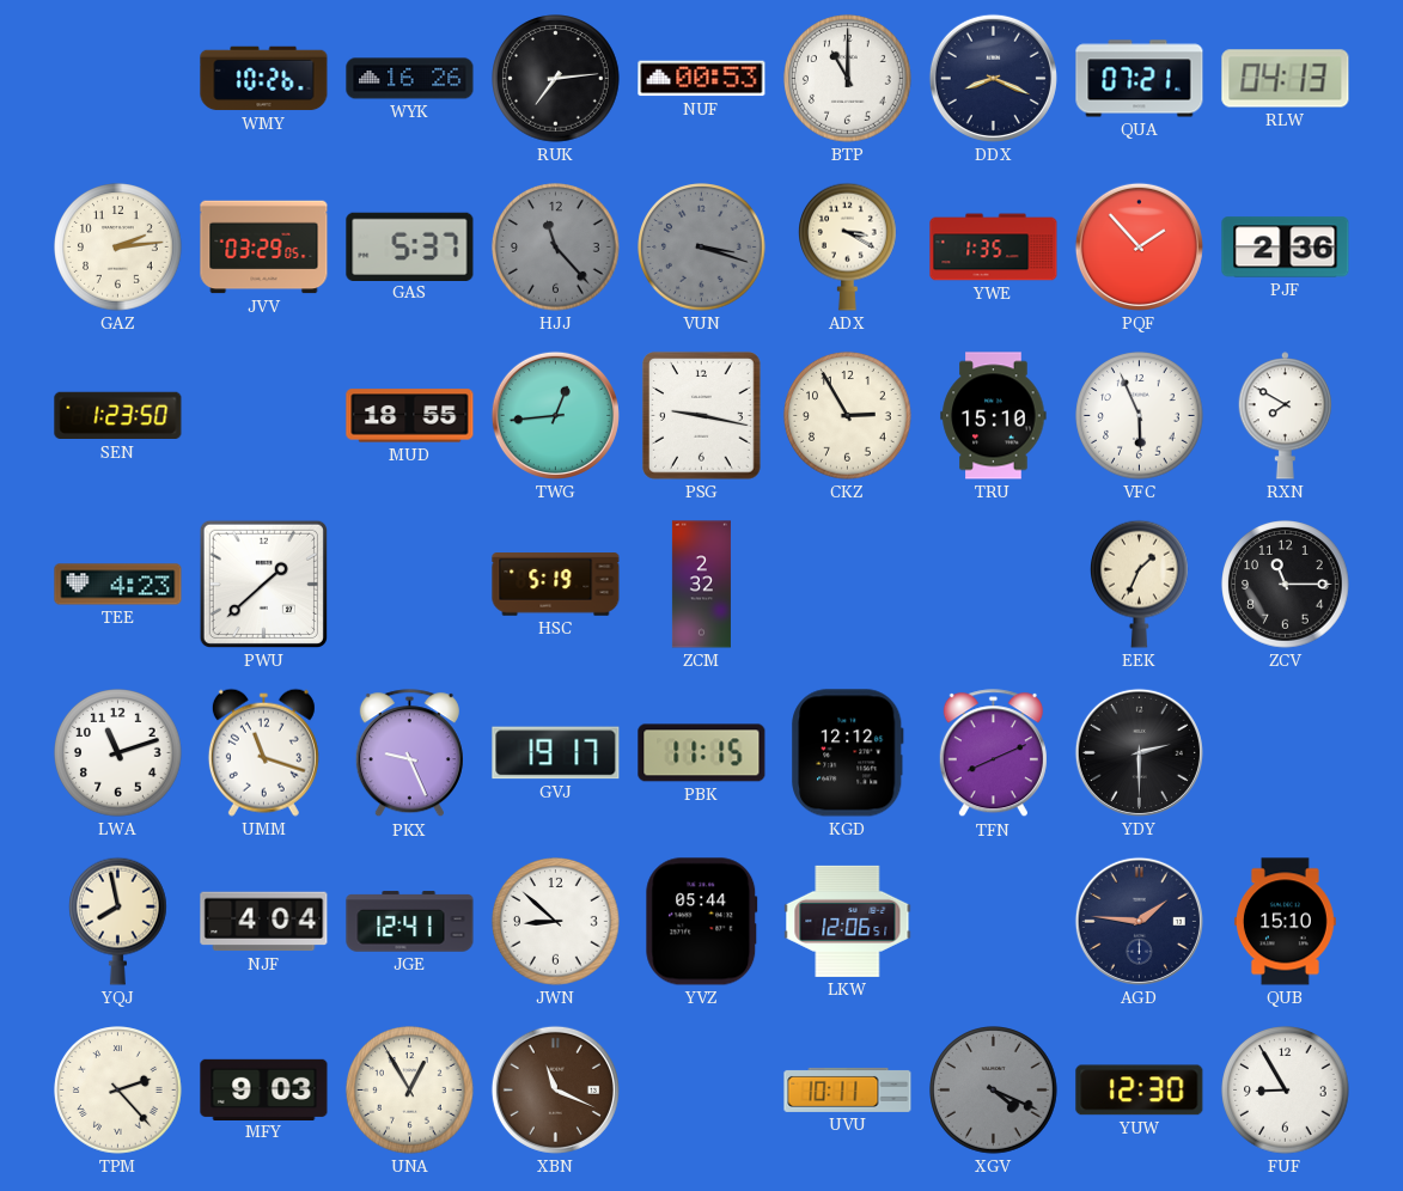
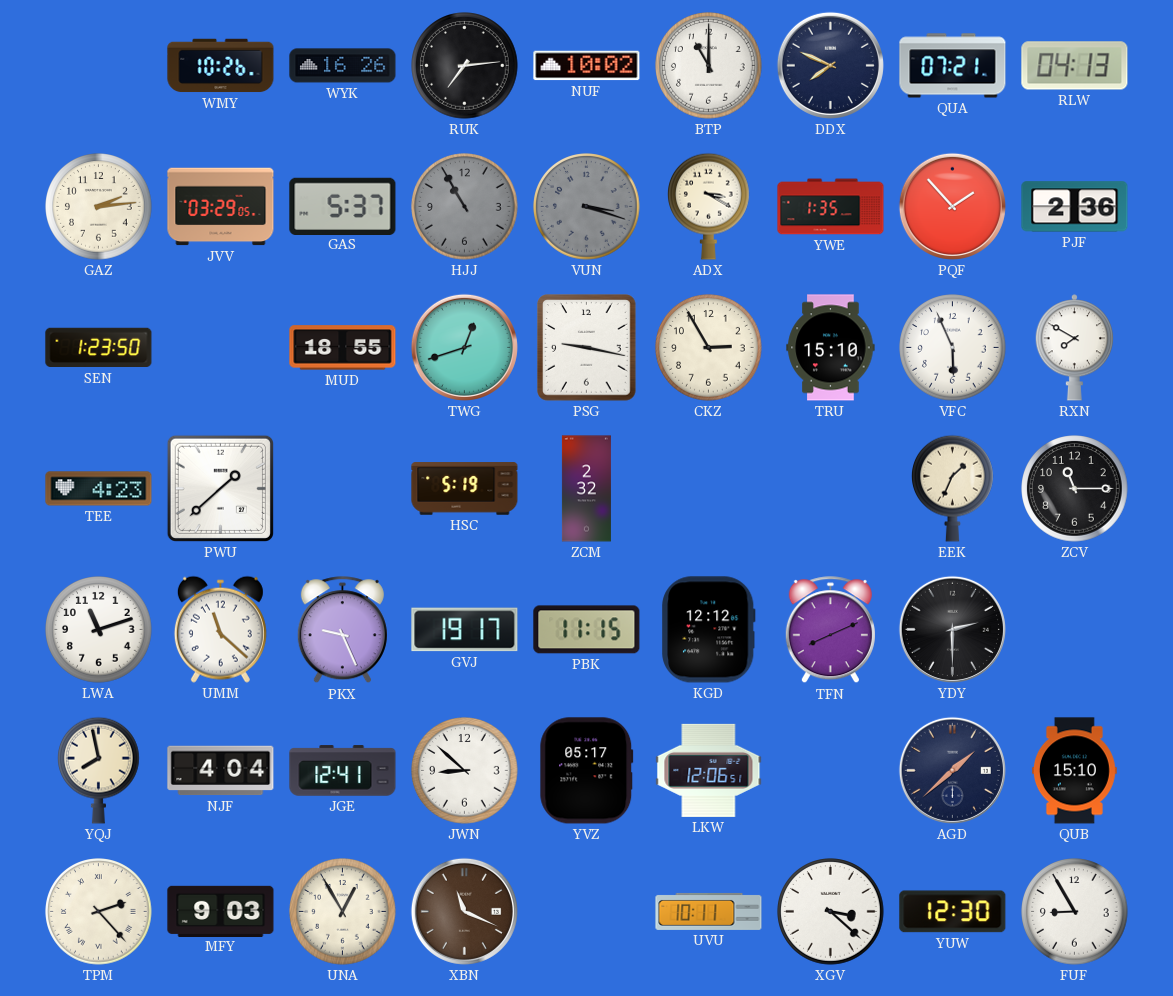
NUF: 00:53 -> 10:02
DDX: 8:19 -> 7:49
HJJ: 11:23 -> 10:55
TWG: 12:44 -> 12:42
UMM: 11:18 -> 11:22
YVZ: 05:44 -> 05:17
AGD: 1:46 -> 1:38
XGV: 4:19 -> 3:22
XGV dial: grey -> white
